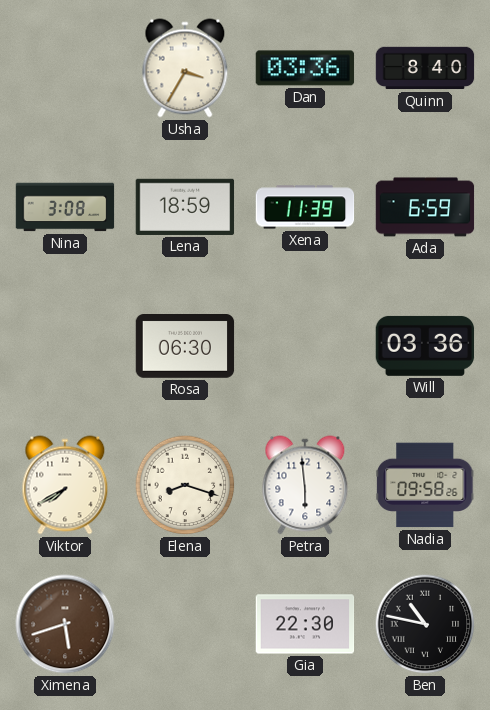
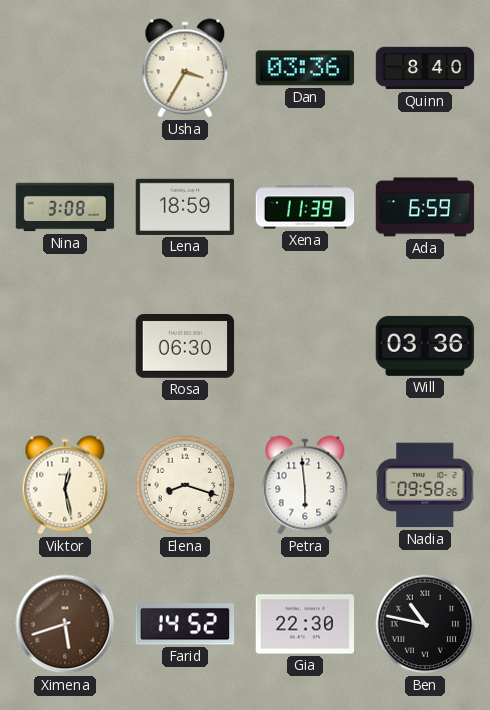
Viktor: 7:40 -> 12:28
Farid: none -> 14:52
